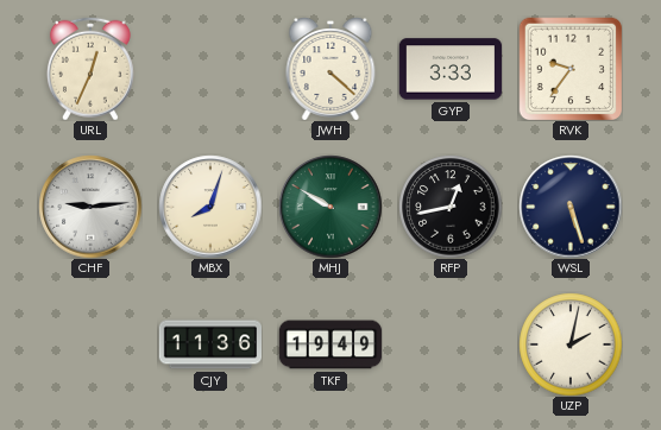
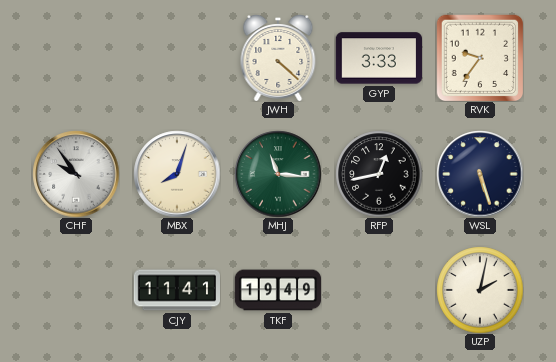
URL: 12:34 -> none
CHF: 9:14 -> 9:54
MHJ: 9:50 -> 11:16
CJY: 11:36 -> 11:41
